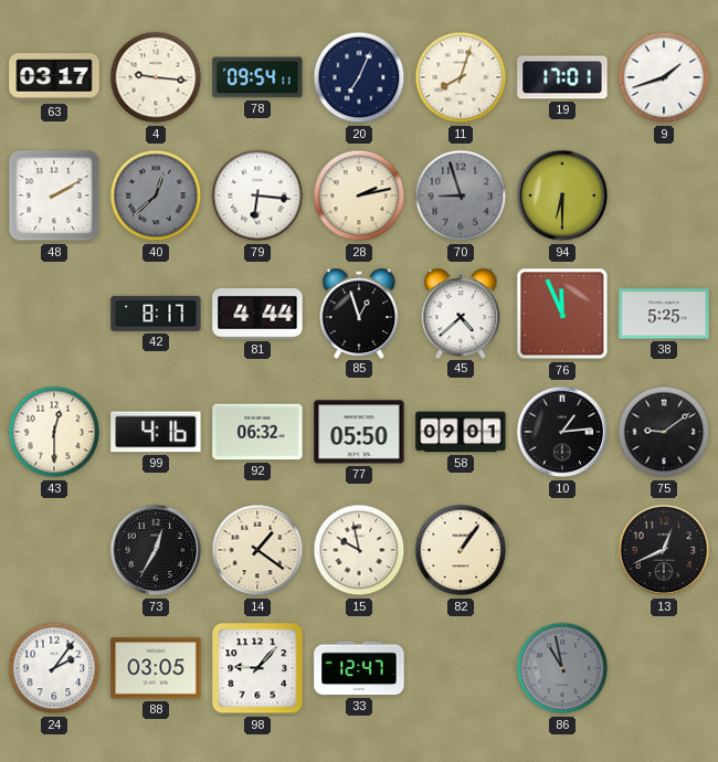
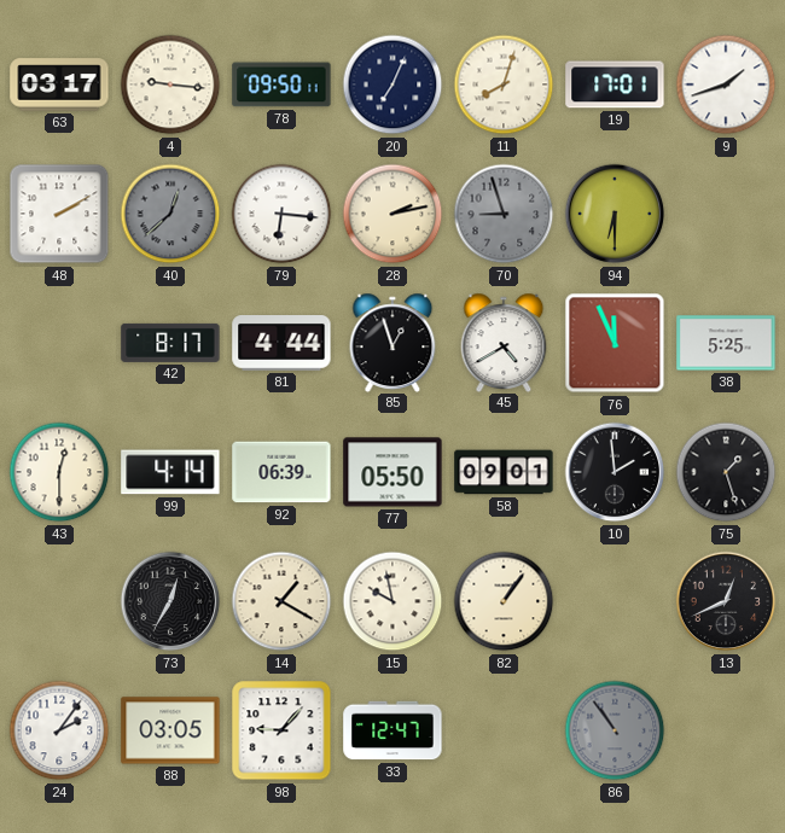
78: 09:54 -> 09:50
45: 4:38 -> 4:40
99: 4:16 -> 4:14
92: 06:32 -> 06:39
10: 1:14 -> 1:59
75: 9:09 -> 1:27
14: 1:21 -> 1:20
86: 10:58 -> 10:54
